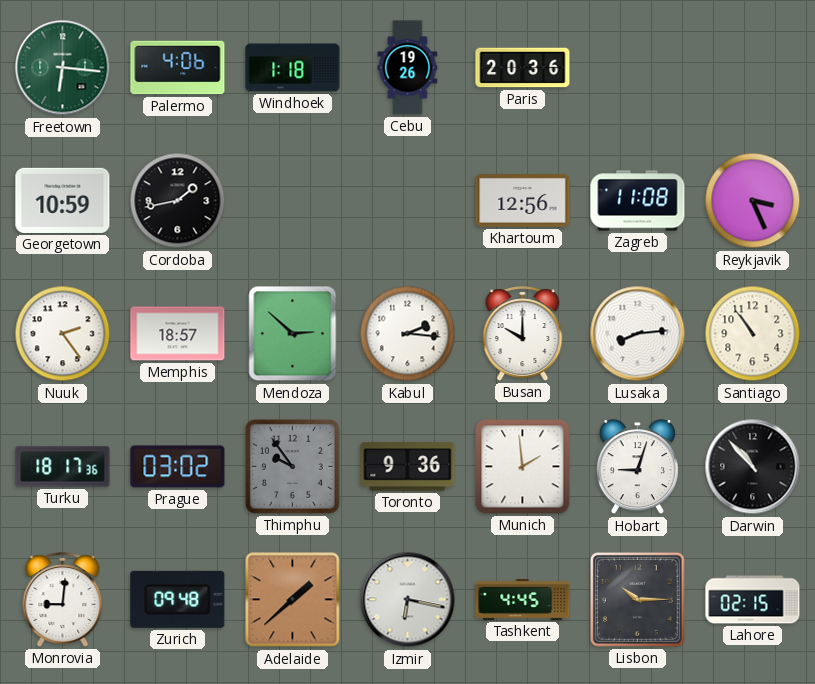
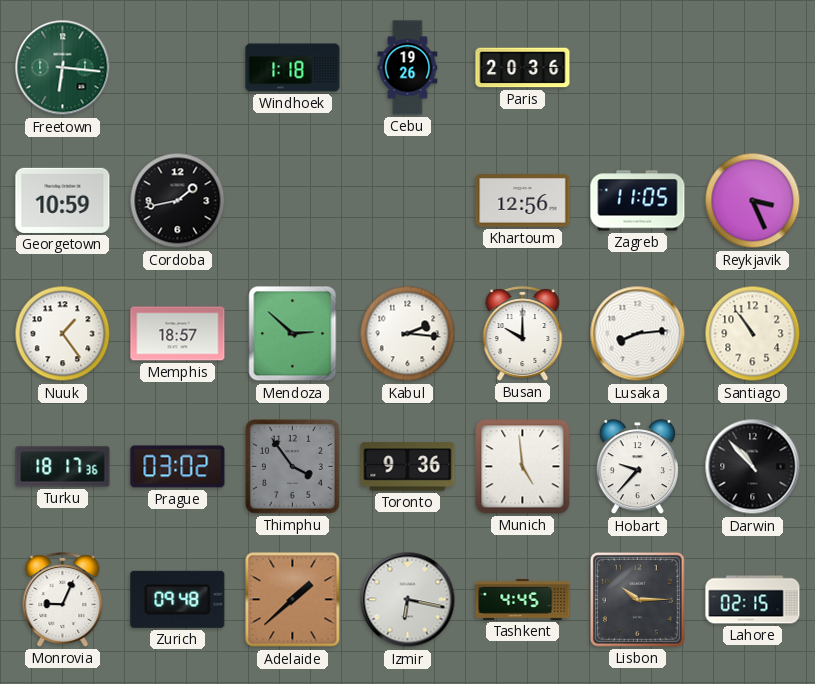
Palermo: 4:06 -> none
Zagreb: 11:08 -> 11:05
Nuuk: 2:24 -> 1:24
Thimphu: 9:54 -> 3:54
Munich: 1:59 -> 4:59
Hobart: 9:03 -> 9:37
Monrovia: 9:01 -> 9:04
